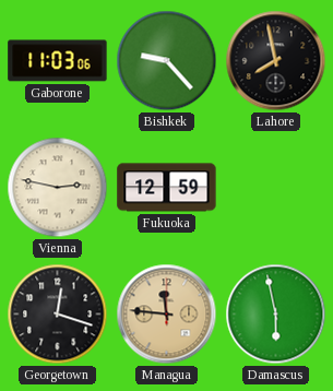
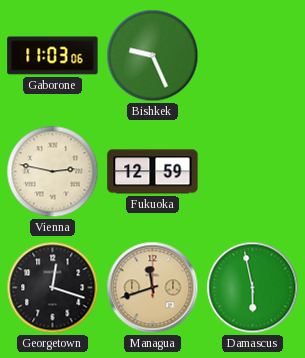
Bishkek: 9:23 -> 9:26
Lahore: 7:58 -> none
Managua: 11:46 -> 11:42
